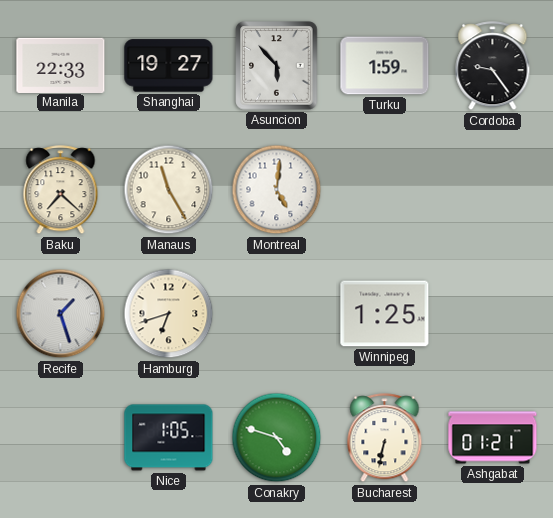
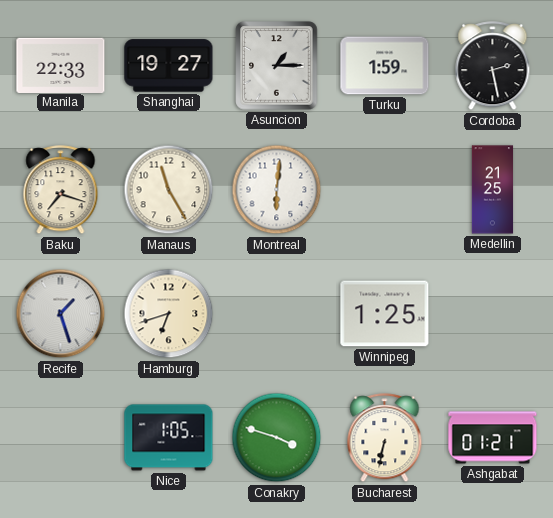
Asuncion: 5:53 -> 1:15
Cordoba: 9:24 -> 2:28
Baku: 7:22 -> 7:18
Montreal: 5:01 -> 6:01
Medellin: none -> 21:25
Conakry: 4:48 -> 3:48
